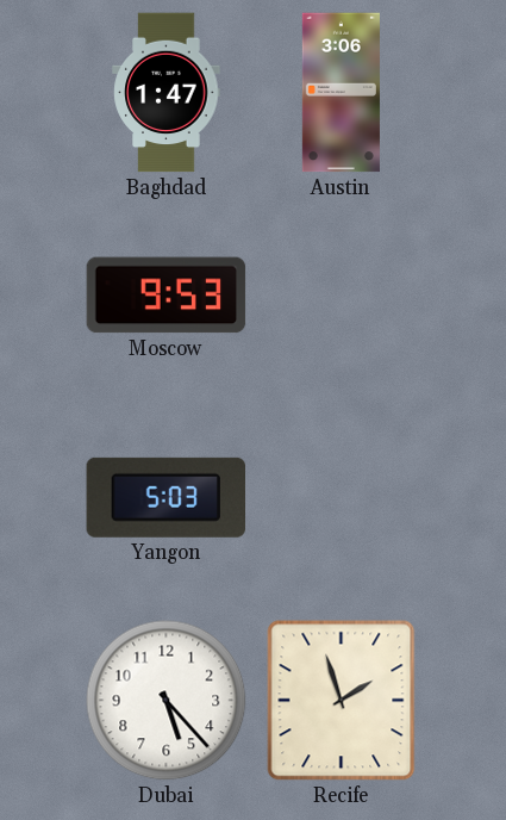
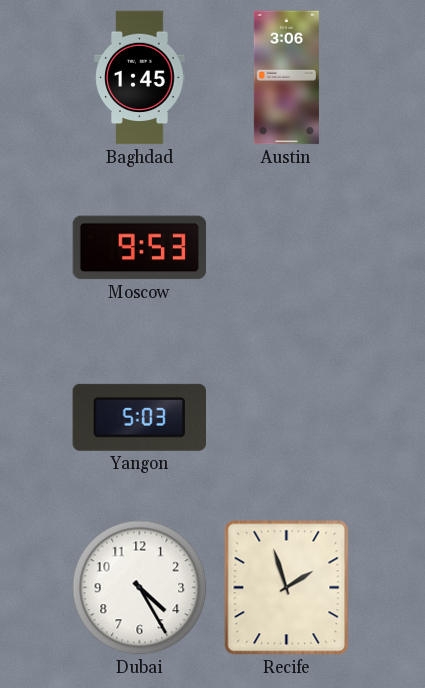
Baghdad: 1:47 -> 1:45
Dubai: 5:23 -> 4:25
